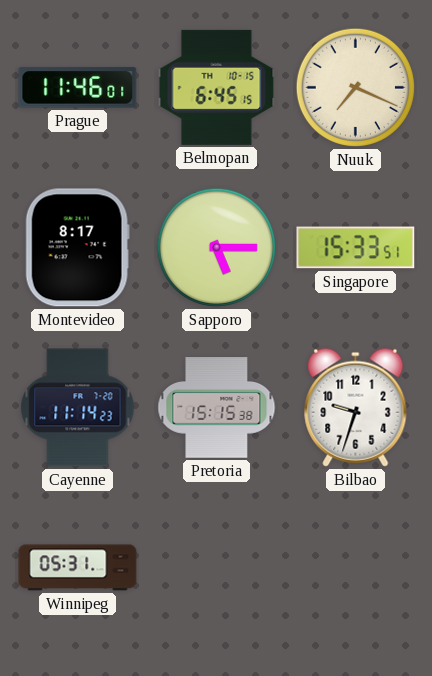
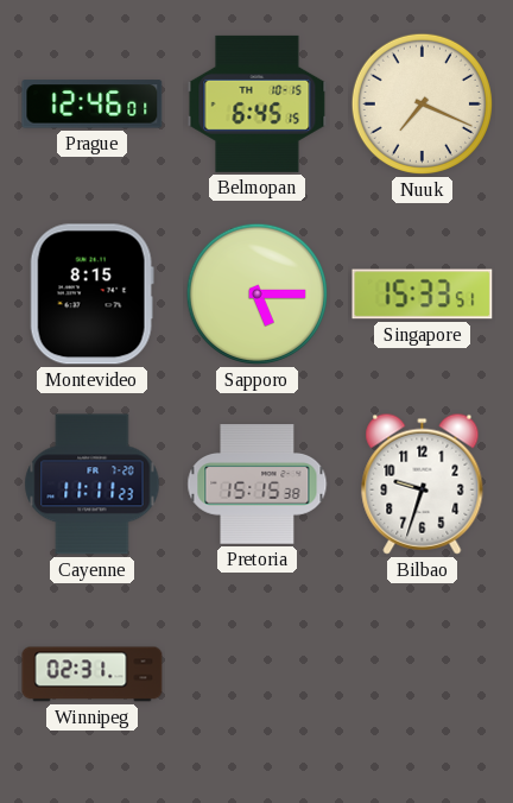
Prague: 11:46 -> 12:46
Montevideo: 8:17 -> 8:15
Cayenne: 11:14 -> 11:11
Winnipeg: 05:31 -> 02:31
